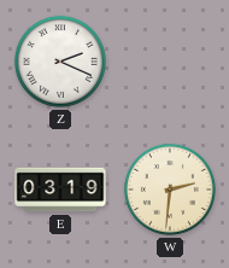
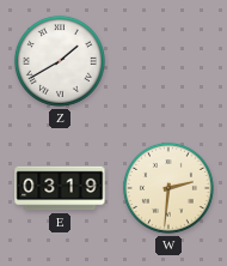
Z: 2:19 -> 1:40
